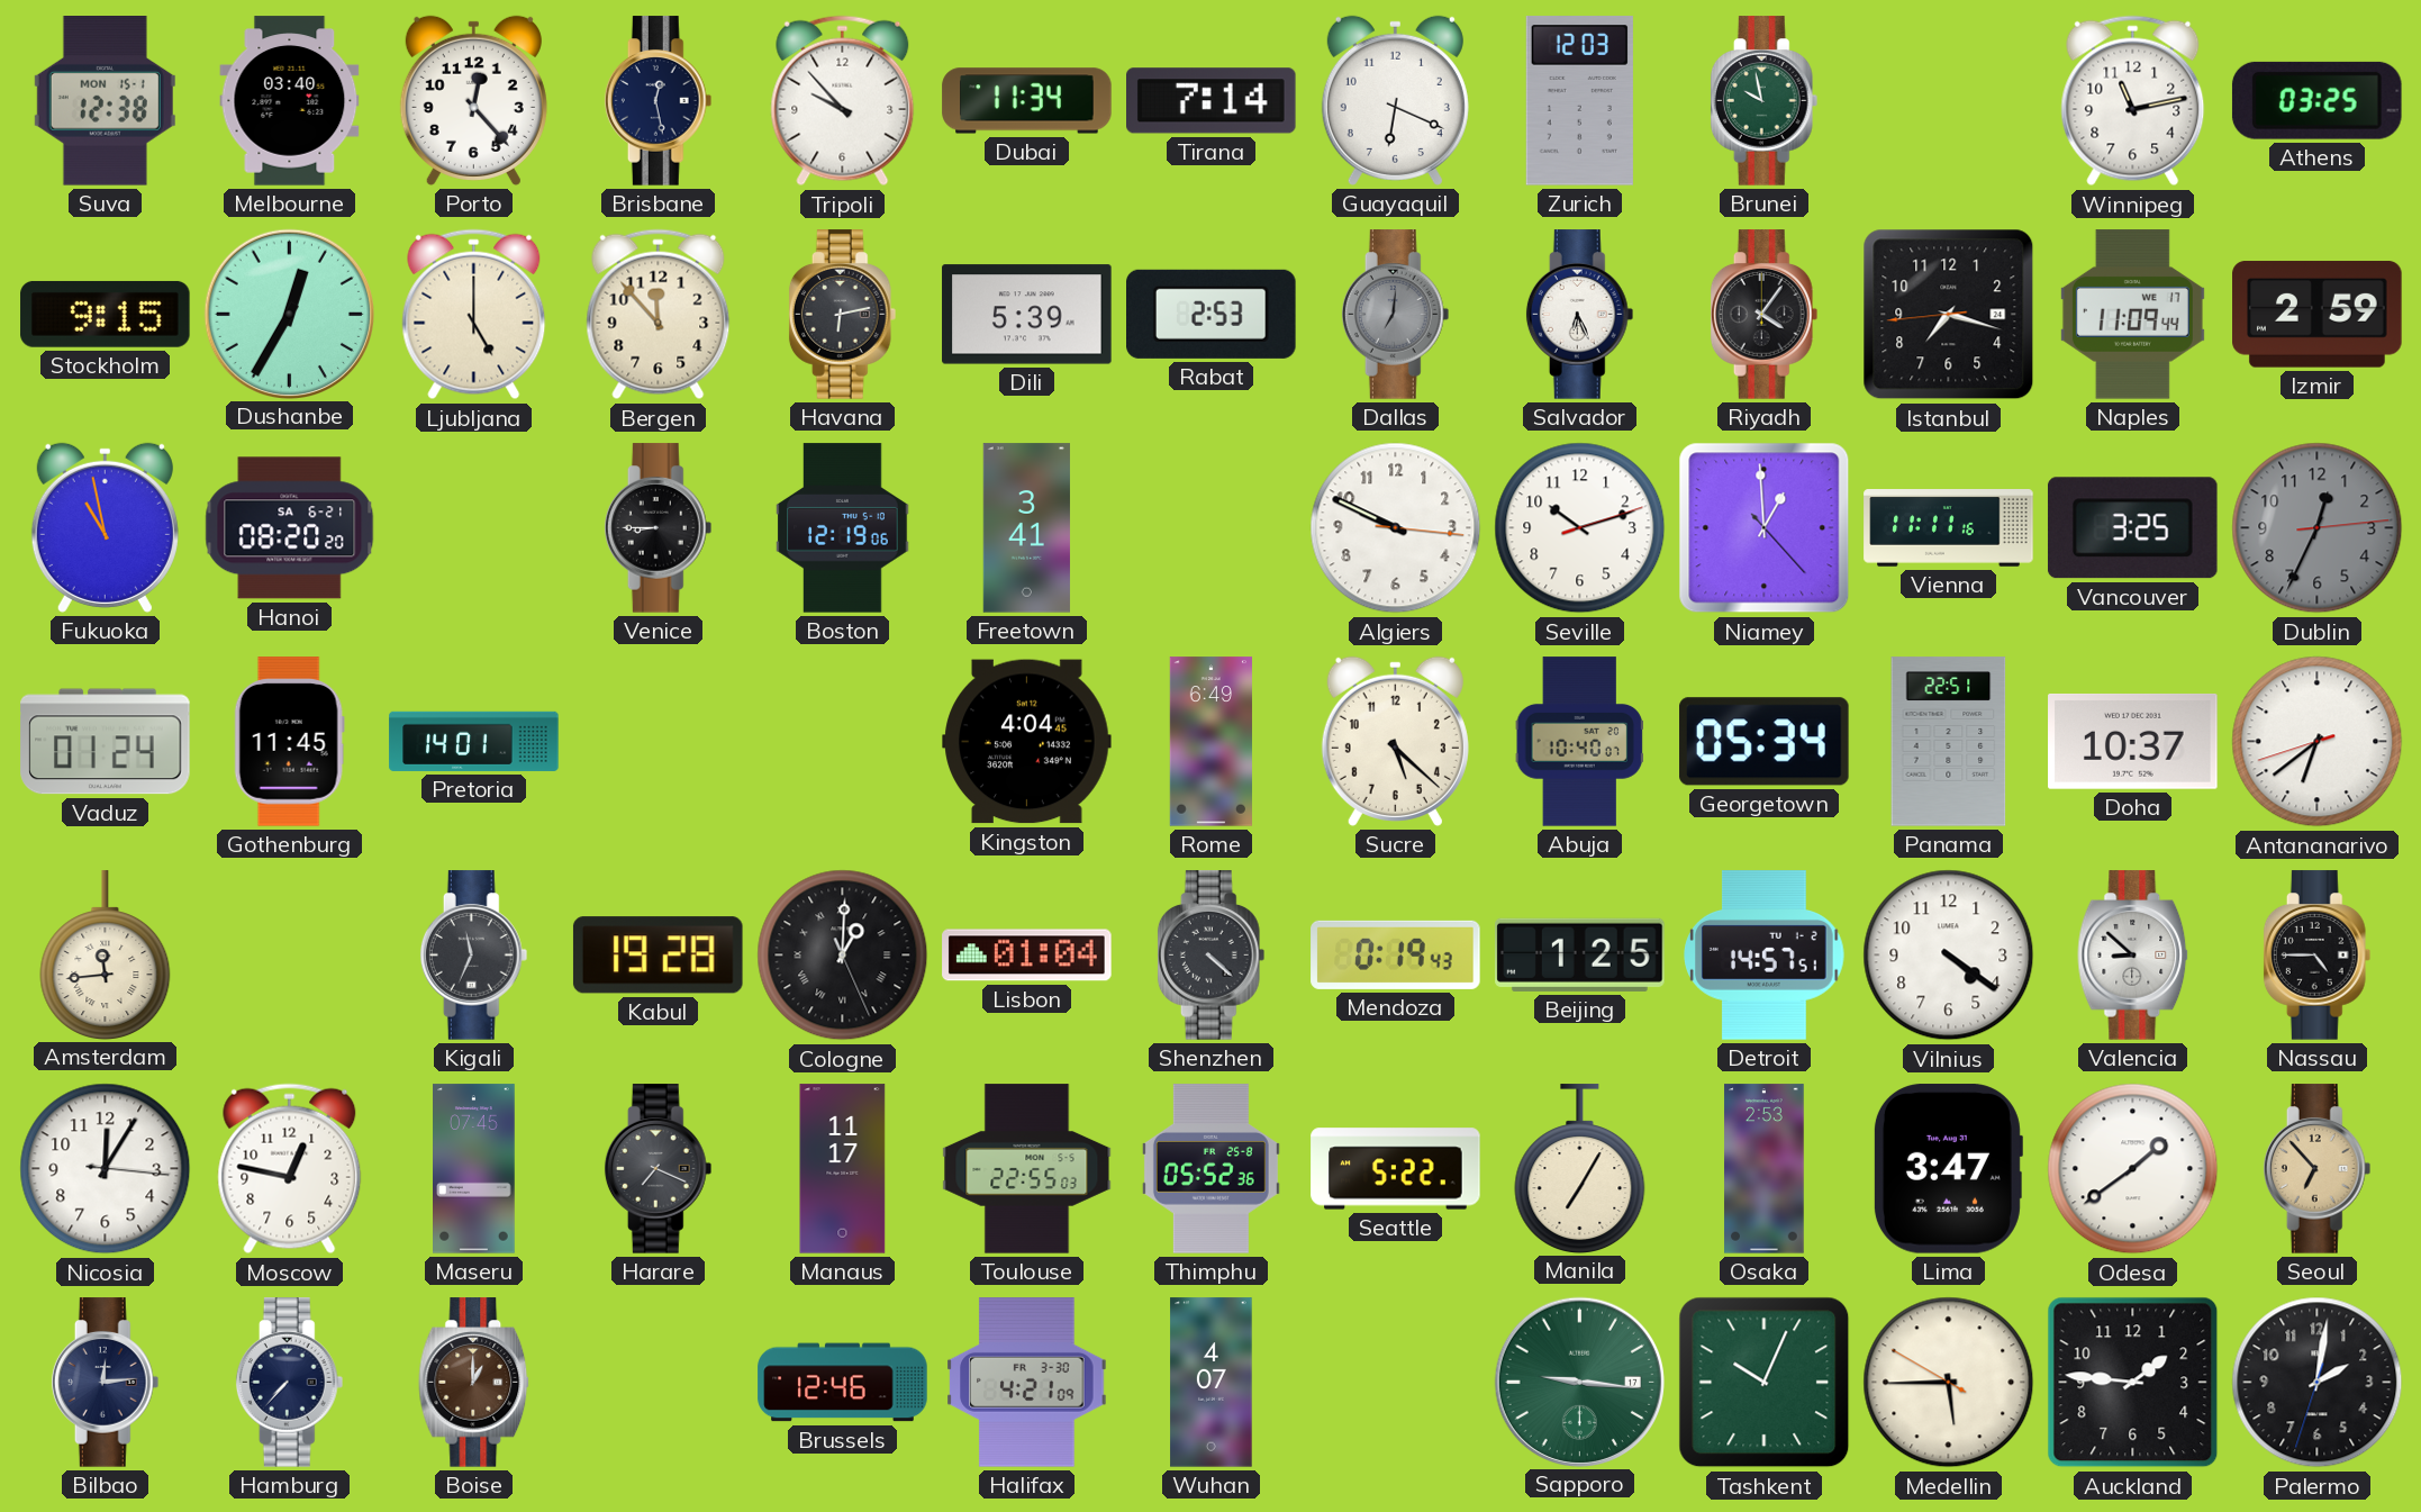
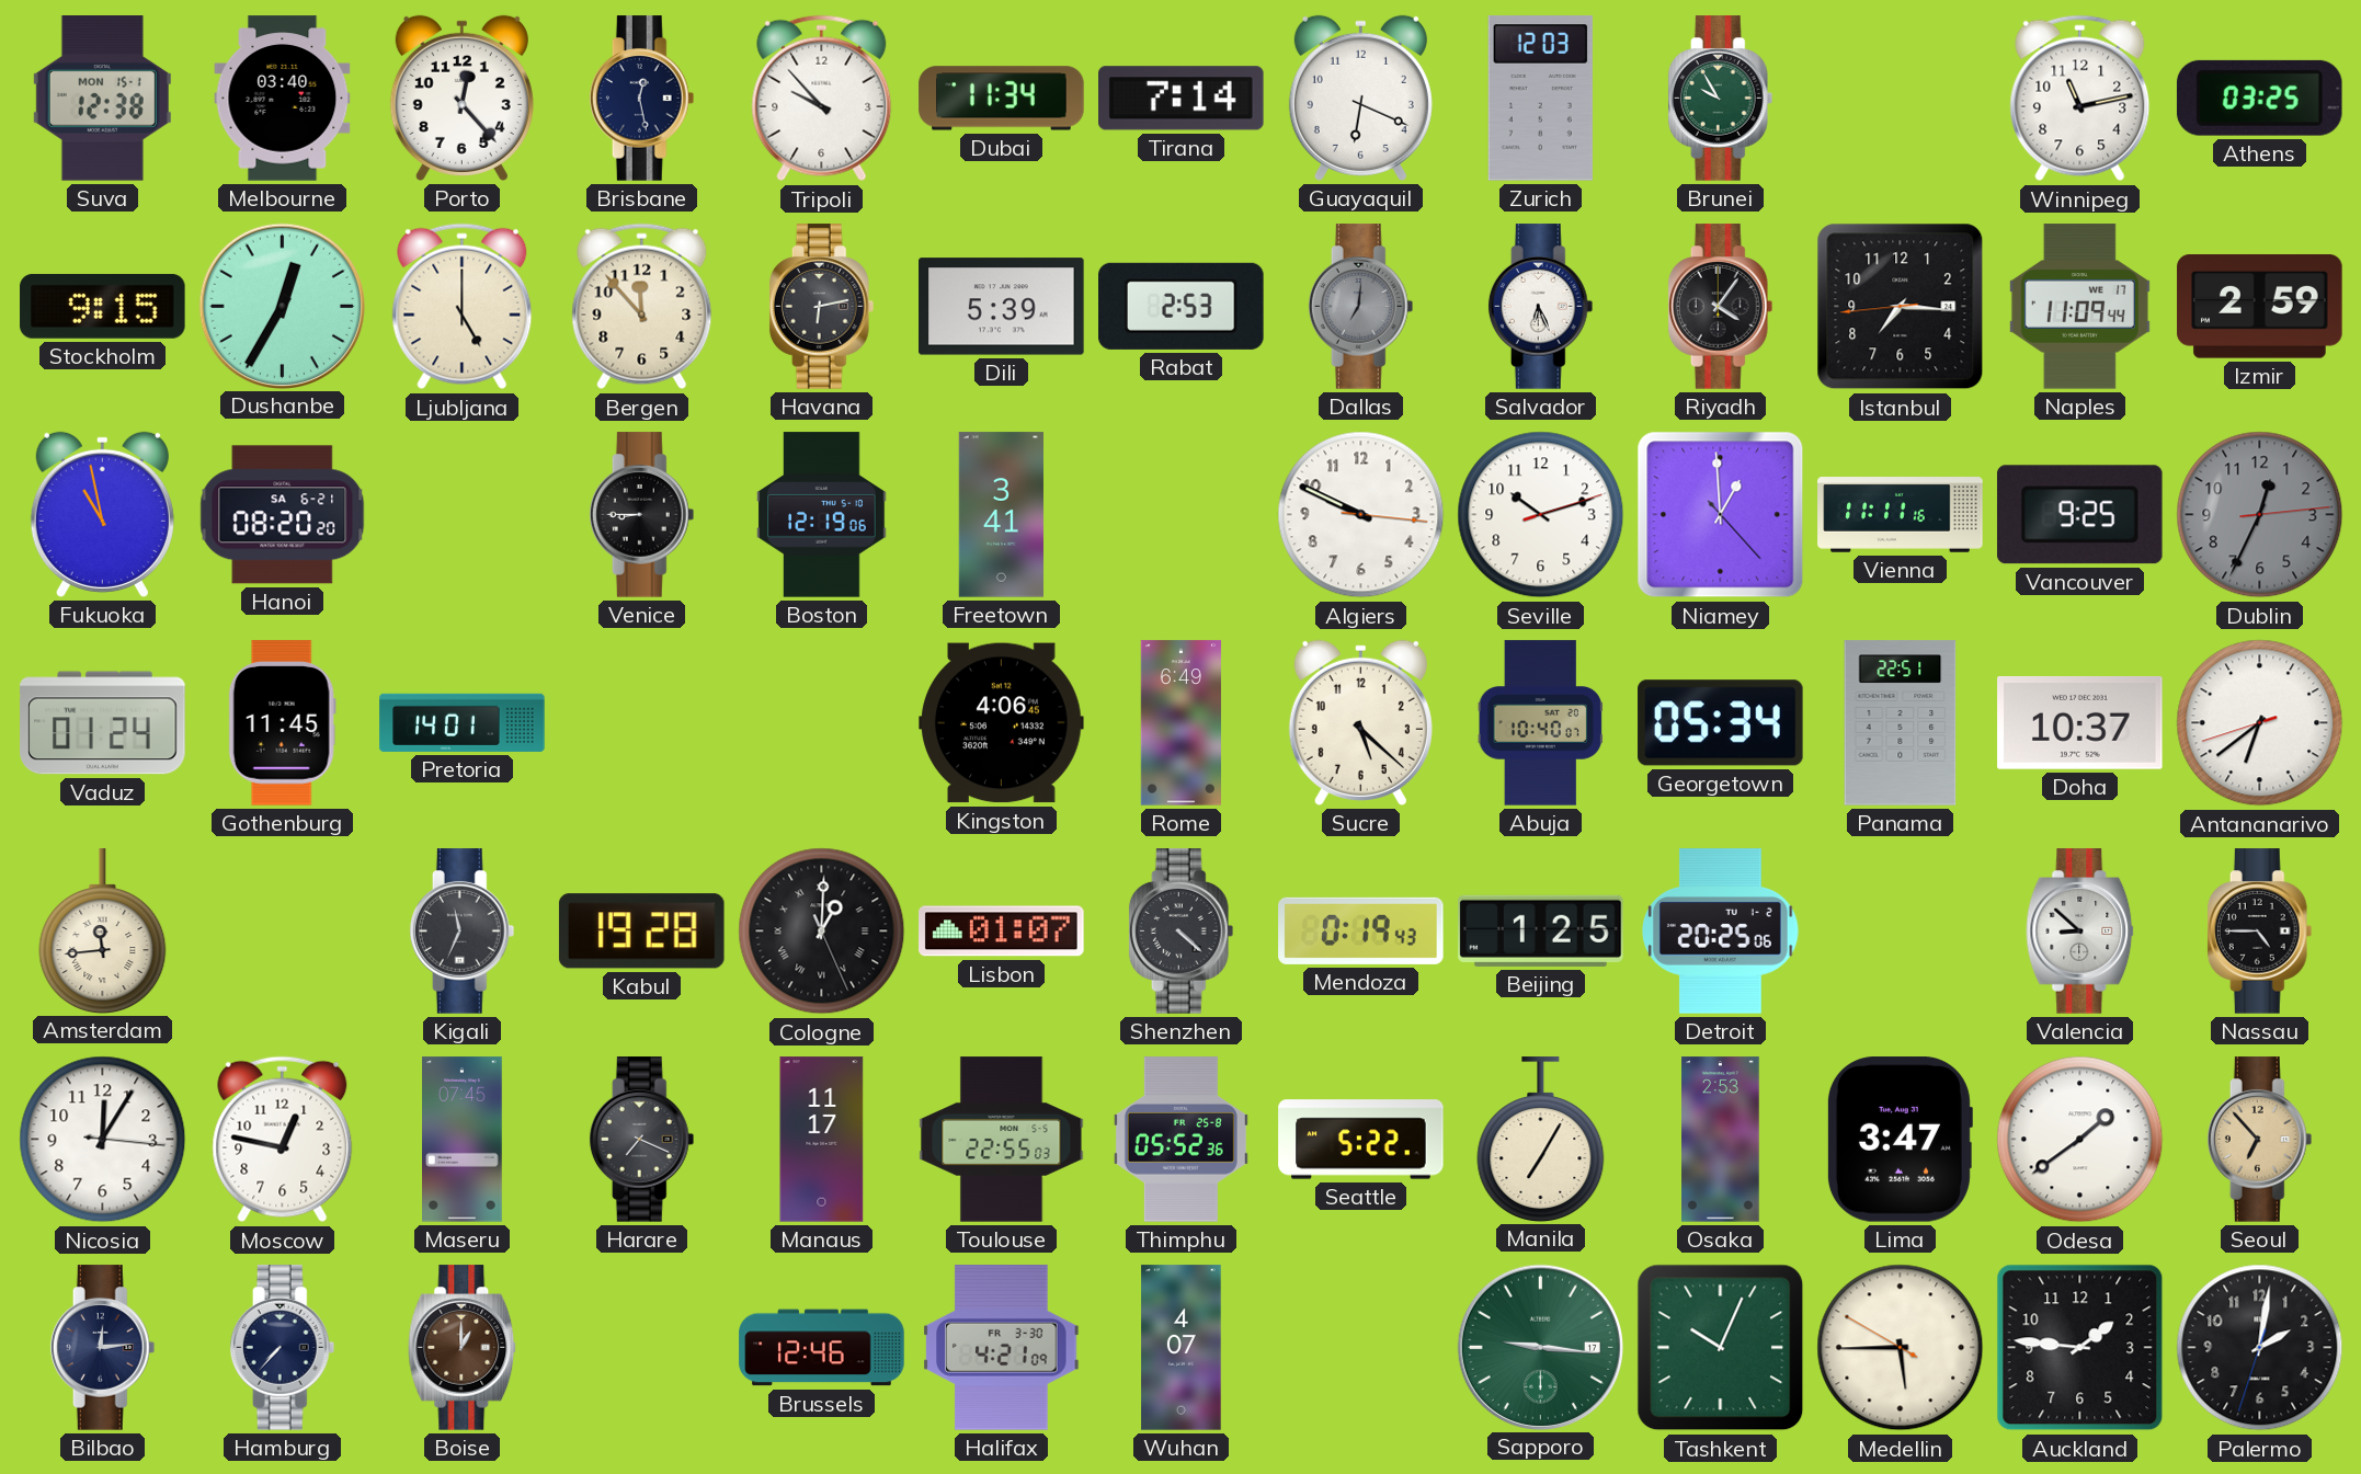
Brunei: 9:58 -> 9:55
Istanbul: 7:17 -> 7:15
Vancouver: 3:25 -> 9:25
Kingston: 4:04 -> 4:06
Lisbon: 01:04 -> 01:07
Detroit: 14:57 -> 20:25
Vilnius: 4:21 -> none
